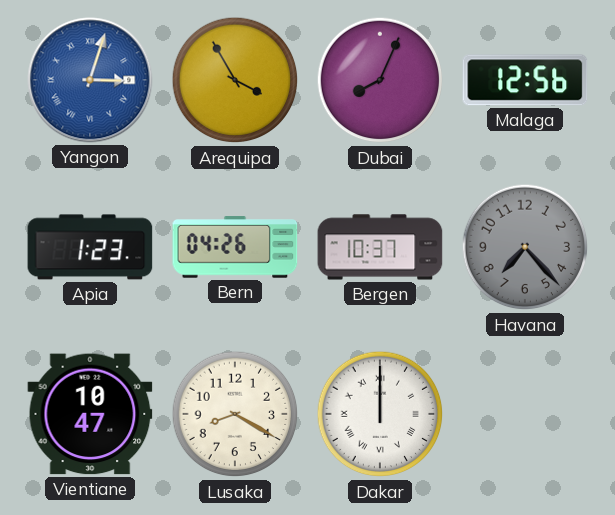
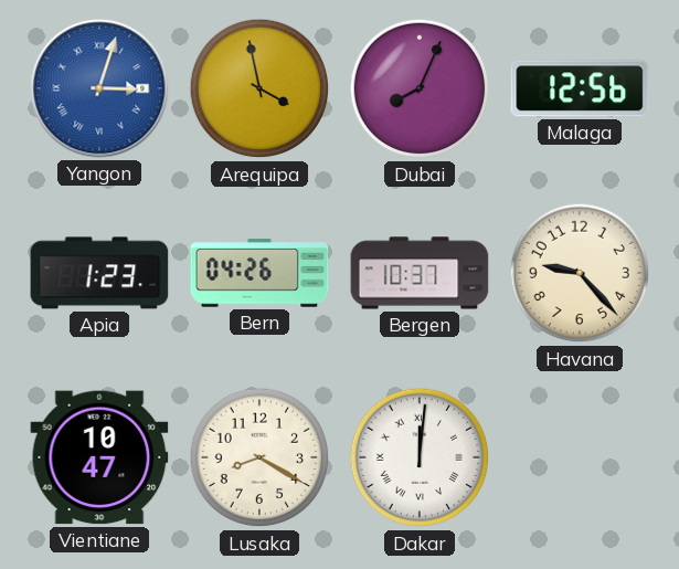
Arequipa: 3:55 -> 3:58
Havana: 7:23 -> 9:23
Havana dial: grey -> cream
Dakar: 12:00 -> 12:01
